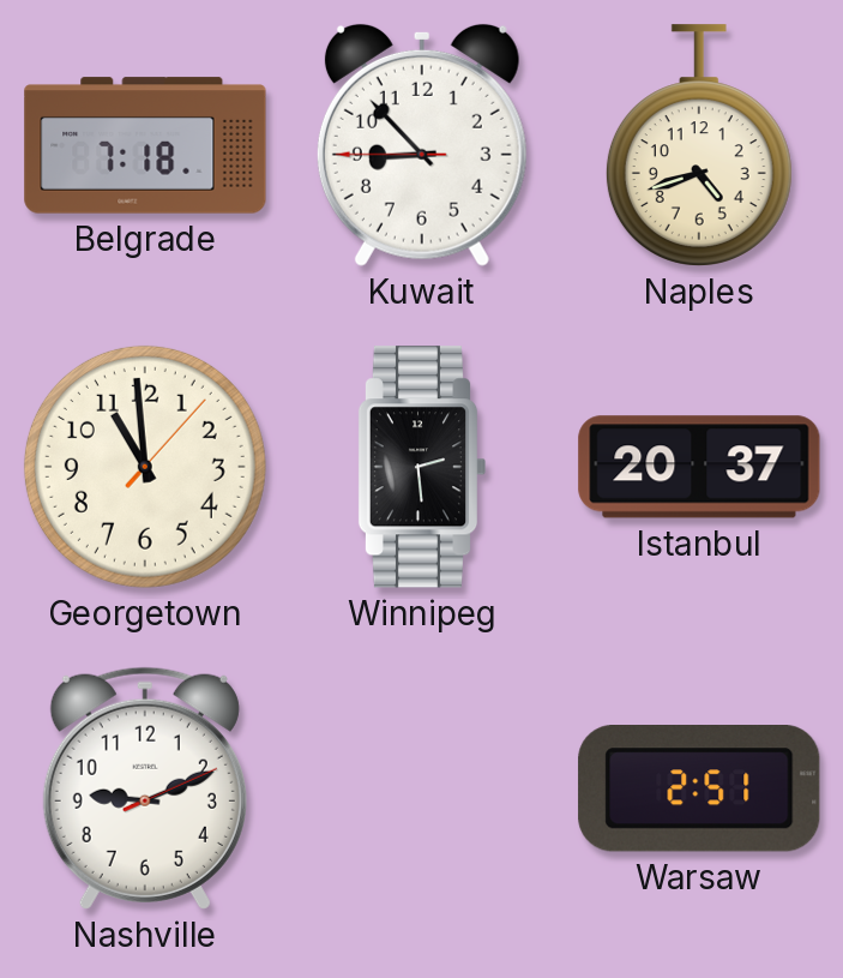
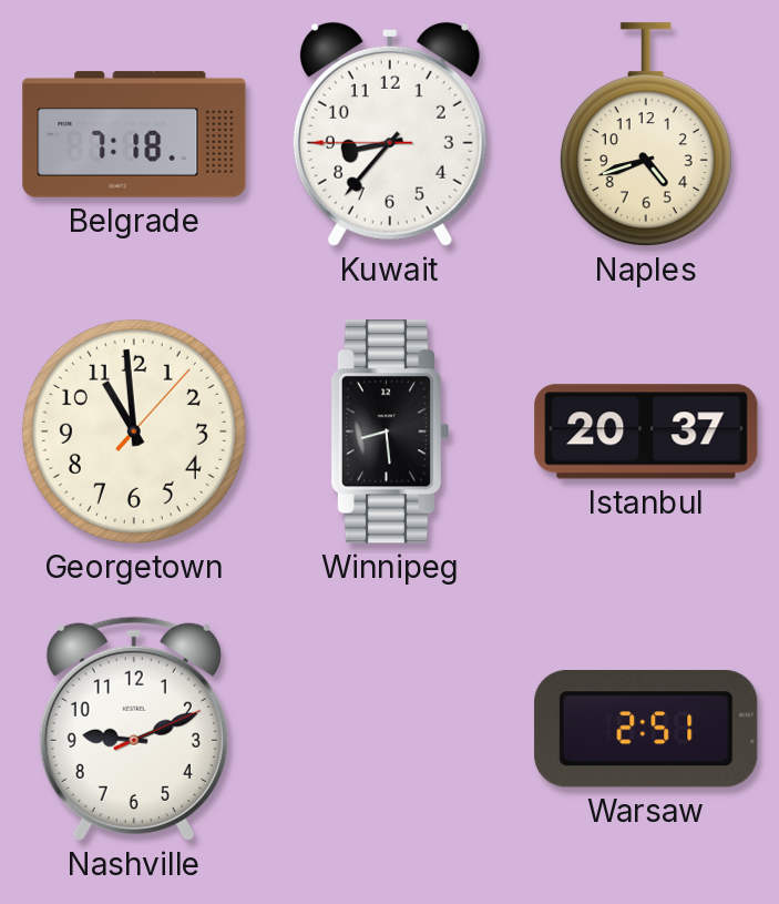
Kuwait: 8:52 -> 8:36
Winnipeg: 2:29 -> 8:29
